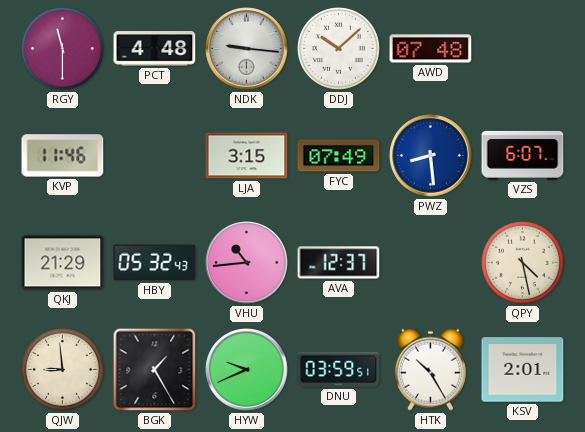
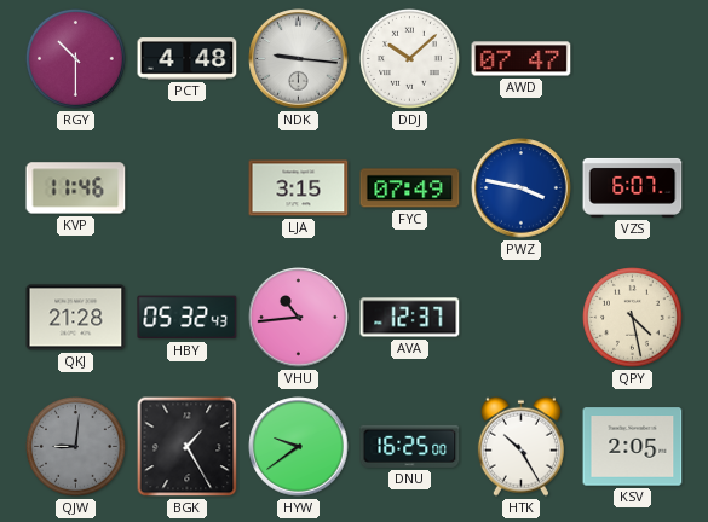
RGY: 11:30 -> 10:30
AWD: 07:48 -> 07:47
PWZ: 8:29 -> 3:47
QKJ: 21:29 -> 21:28
QJW: 8:59 -> 9:01
QJW dial: cream -> grey
HYW: 9:41 -> 9:39
DNU: 03:59 -> 16:25
KSV: 2:01 -> 2:05
